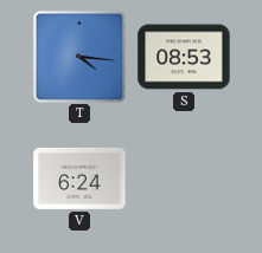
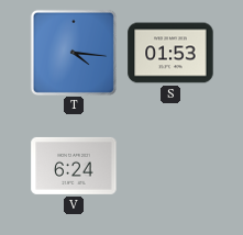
S: 08:53 -> 01:53
